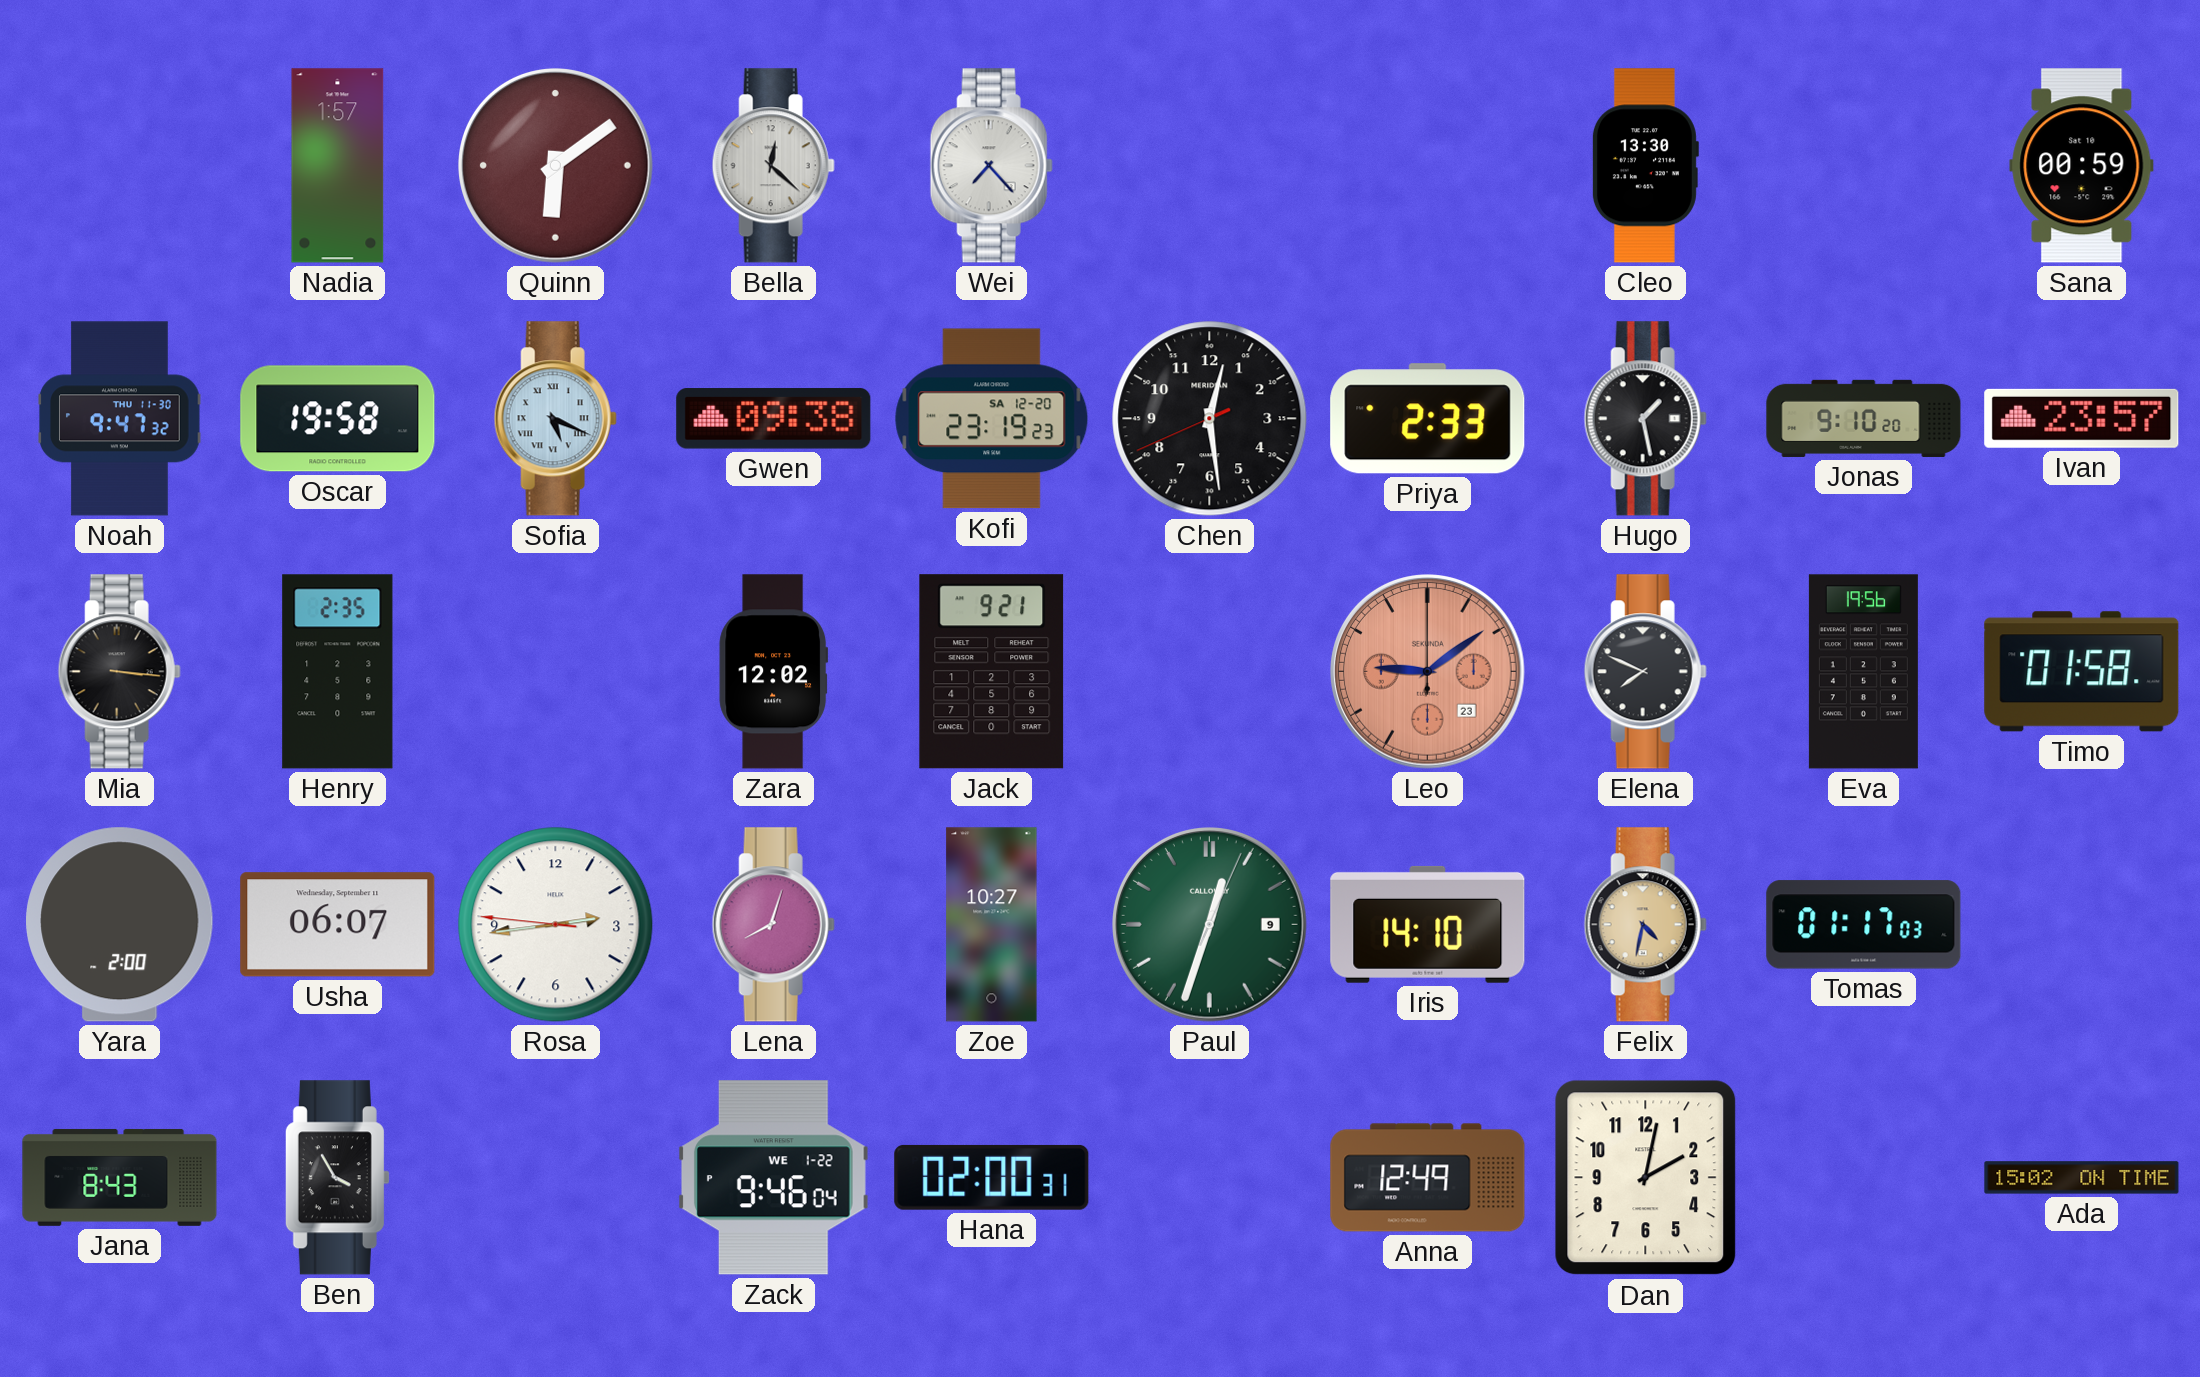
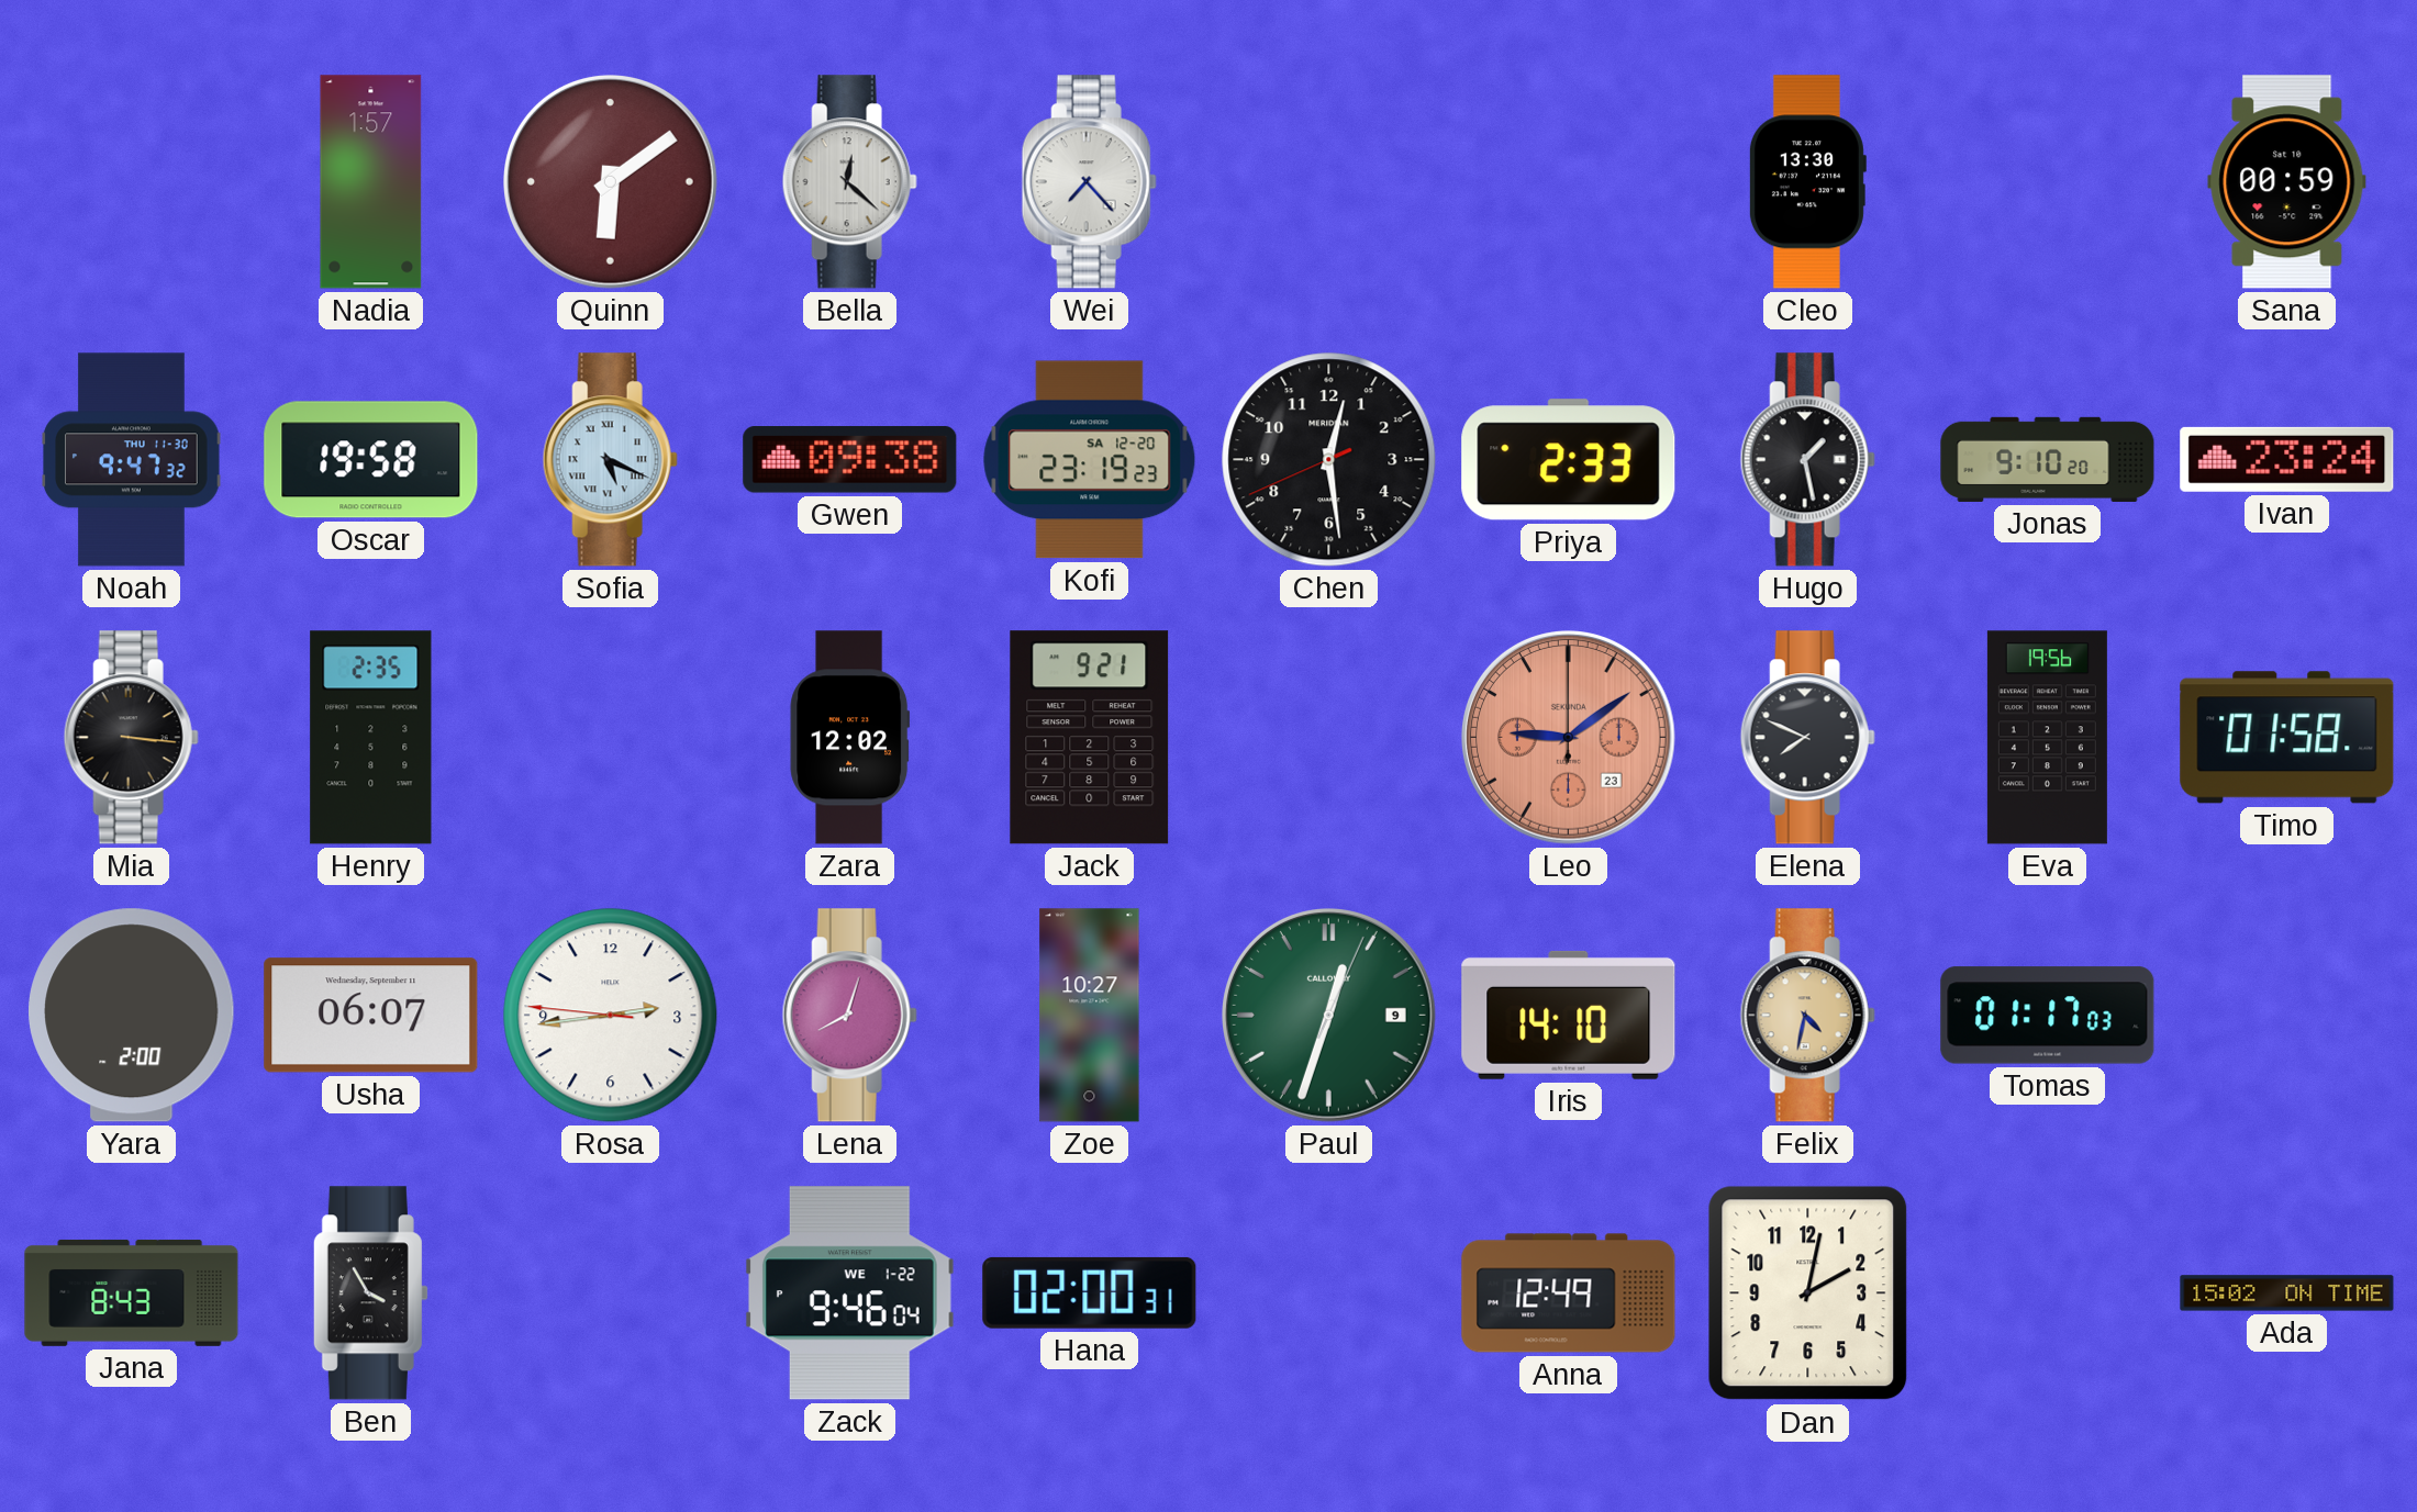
Ivan: 23:57 -> 23:24
